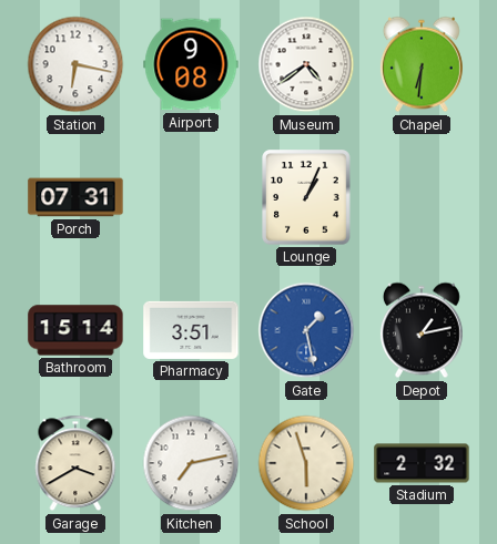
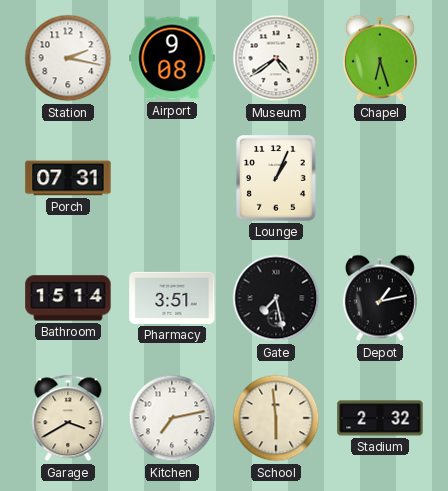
Station: 6:17 -> 2:17
Chapel: 6:31 -> 6:27
Gate: 1:28 -> 7:28
Gate dial: blue -> black
School: 5:57 -> 5:59
